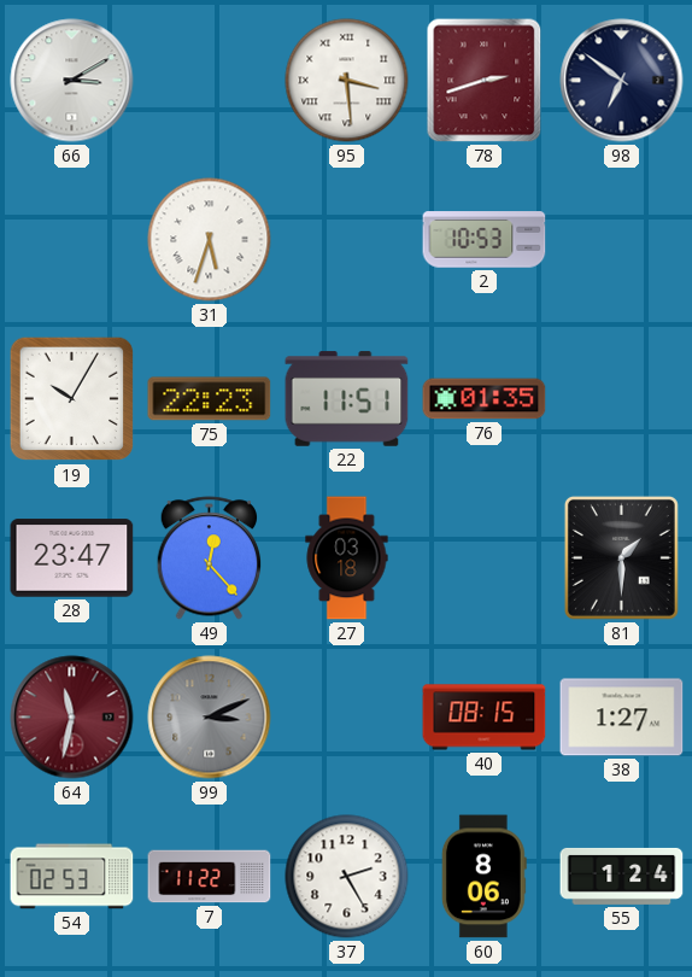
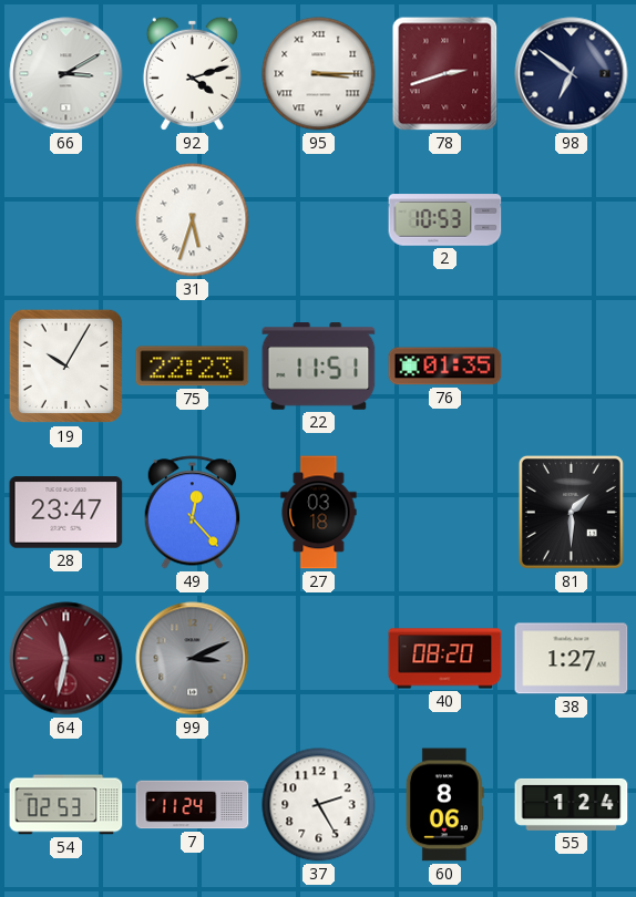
92: none -> 4:12
95: 3:29 -> 3:15
40: 08:15 -> 08:20
7: 11:22 -> 11:24
